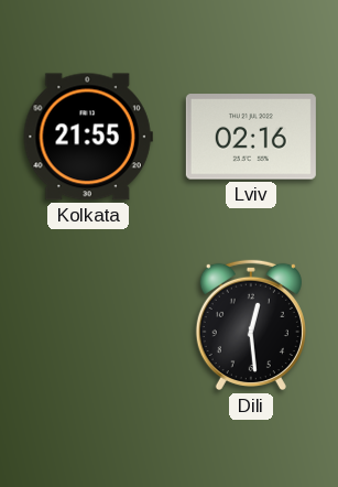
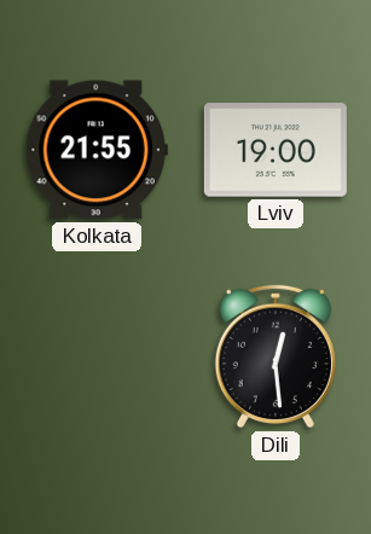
Lviv: 02:16 -> 19:00
